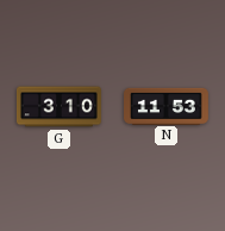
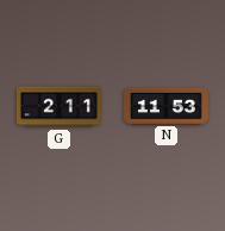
G: 3:10 -> 2:11
